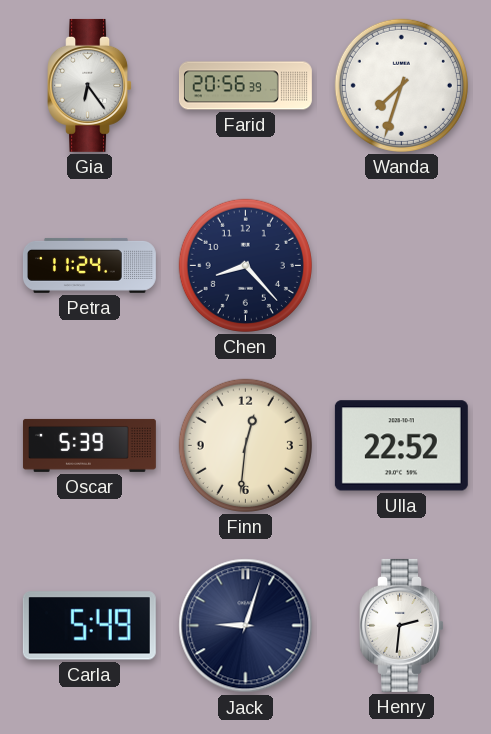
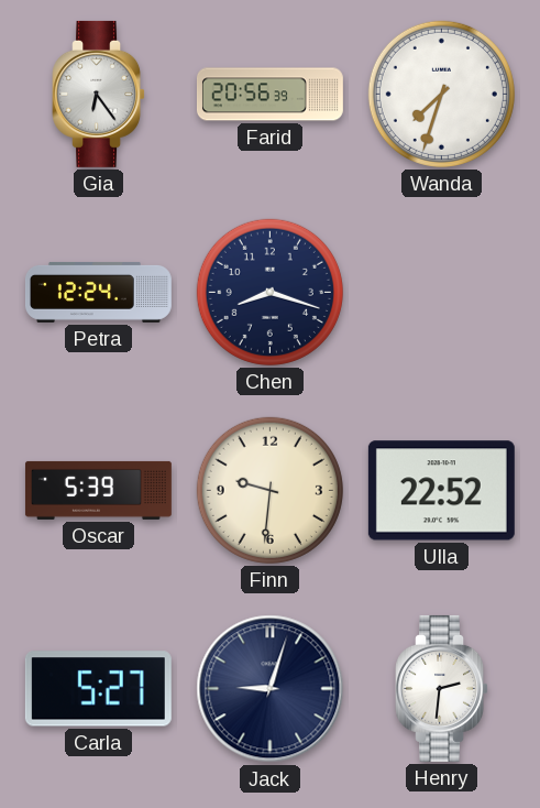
Petra: 11:24 -> 12:24
Chen: 8:23 -> 8:18
Finn: 12:31 -> 9:31
Carla: 5:49 -> 5:27
